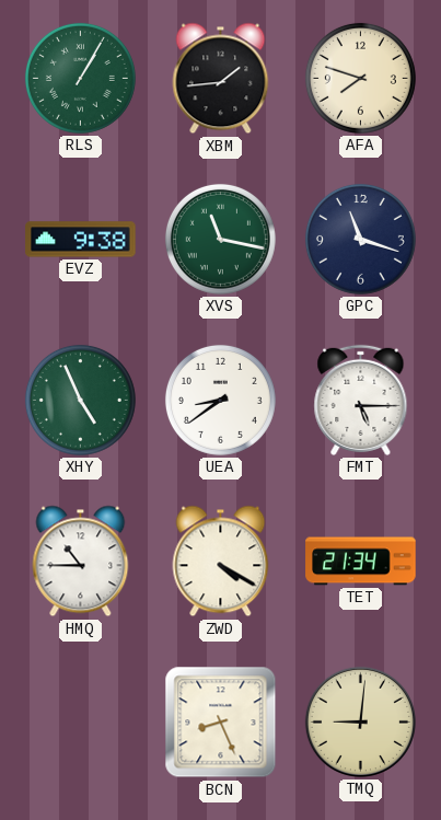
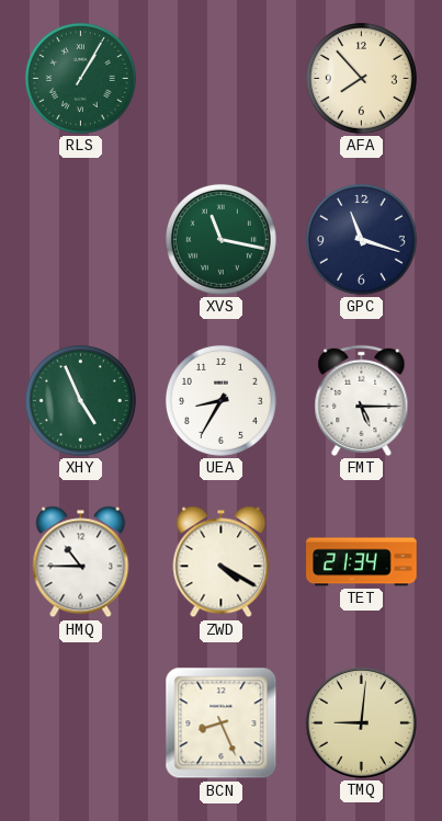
XBM: 1:44 -> none
AFA: 7:48 -> 7:53
EVZ: 9:38 -> none
UEA: 8:39 -> 8:35
